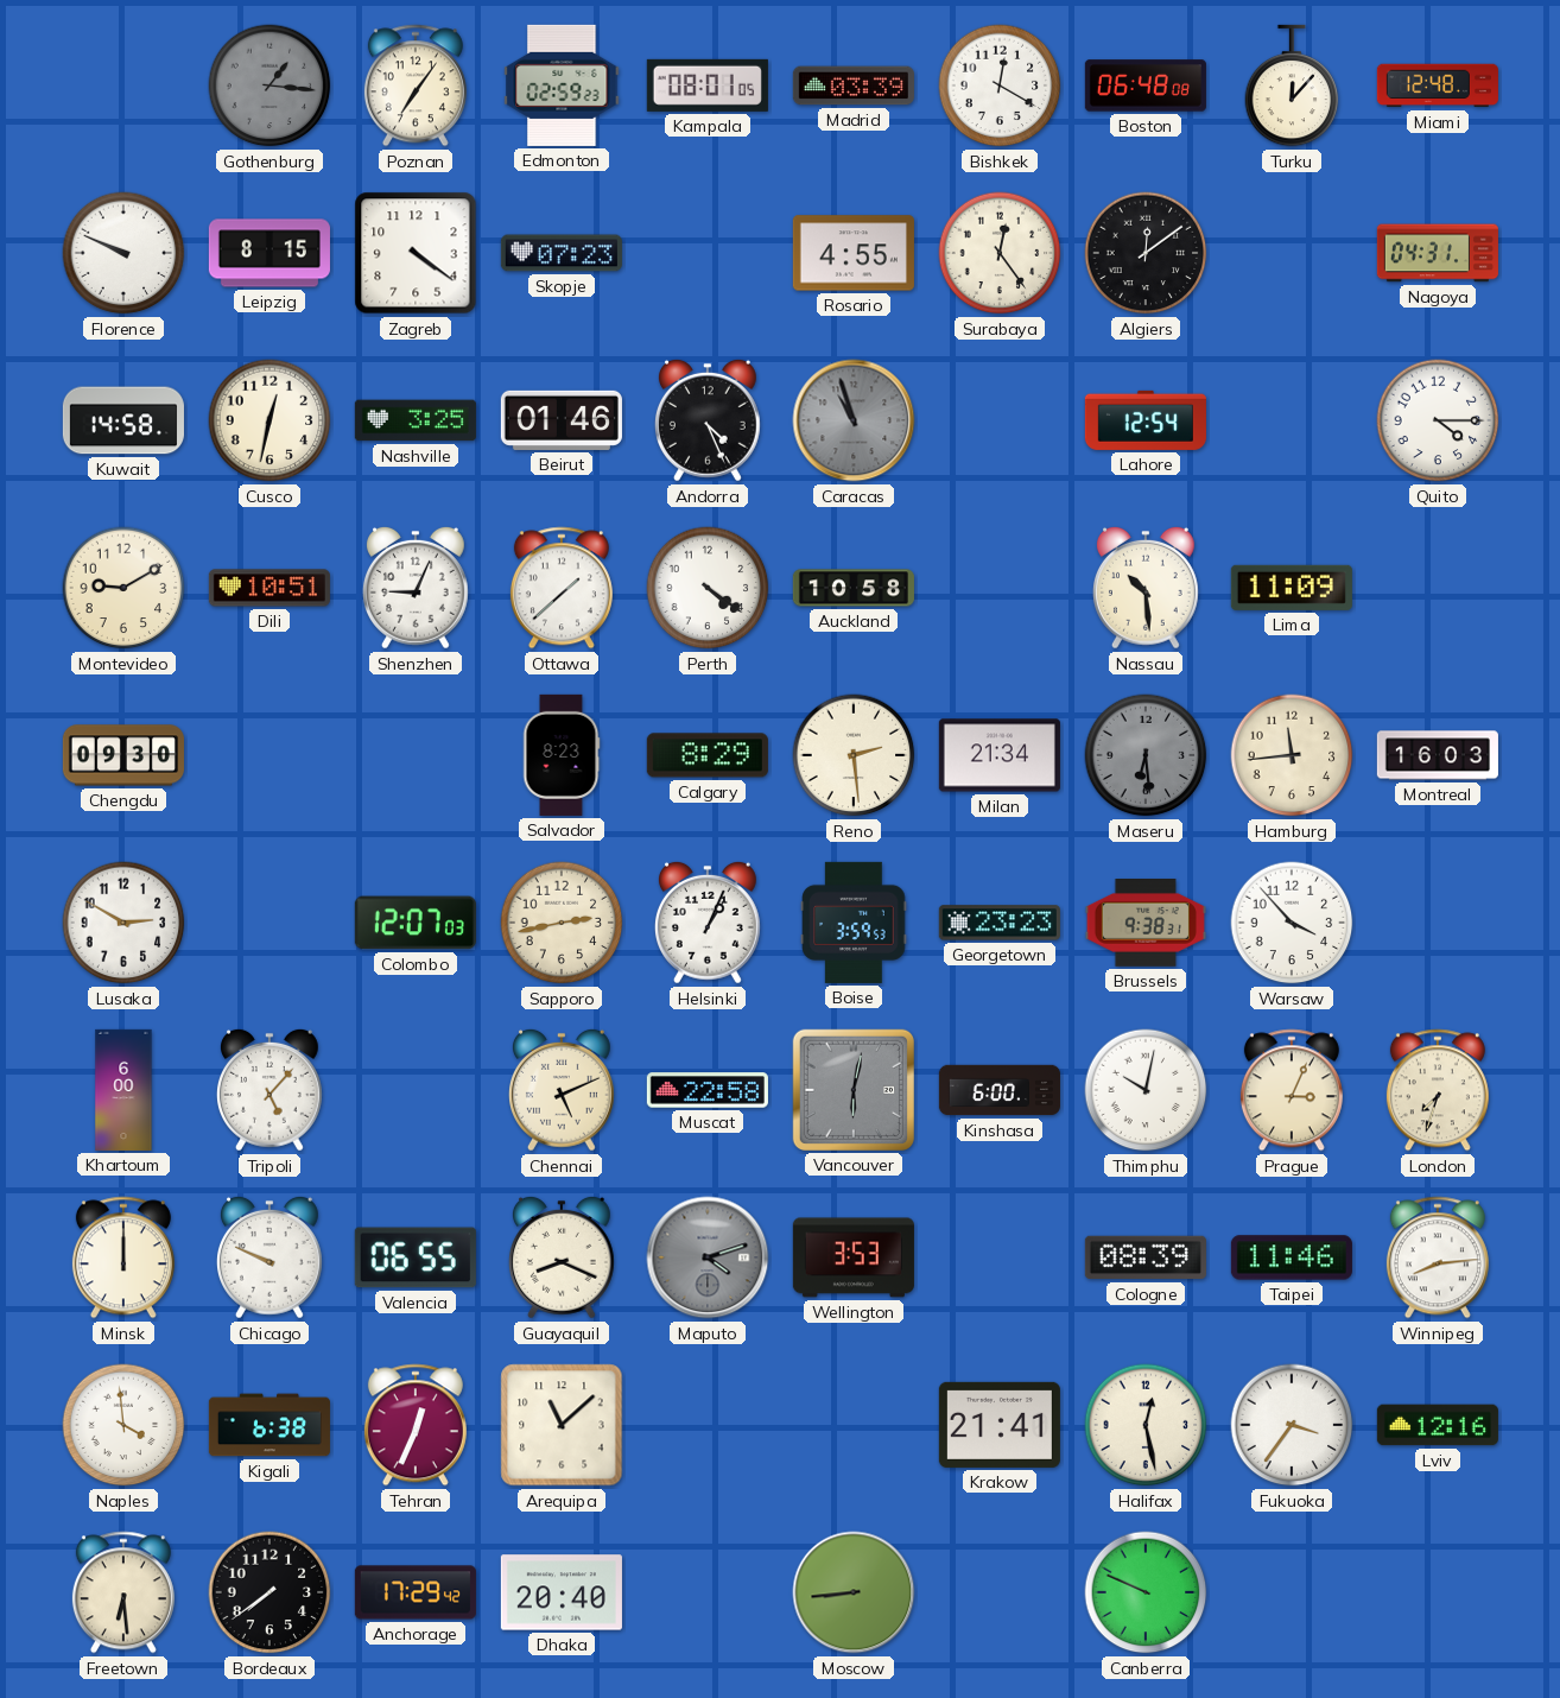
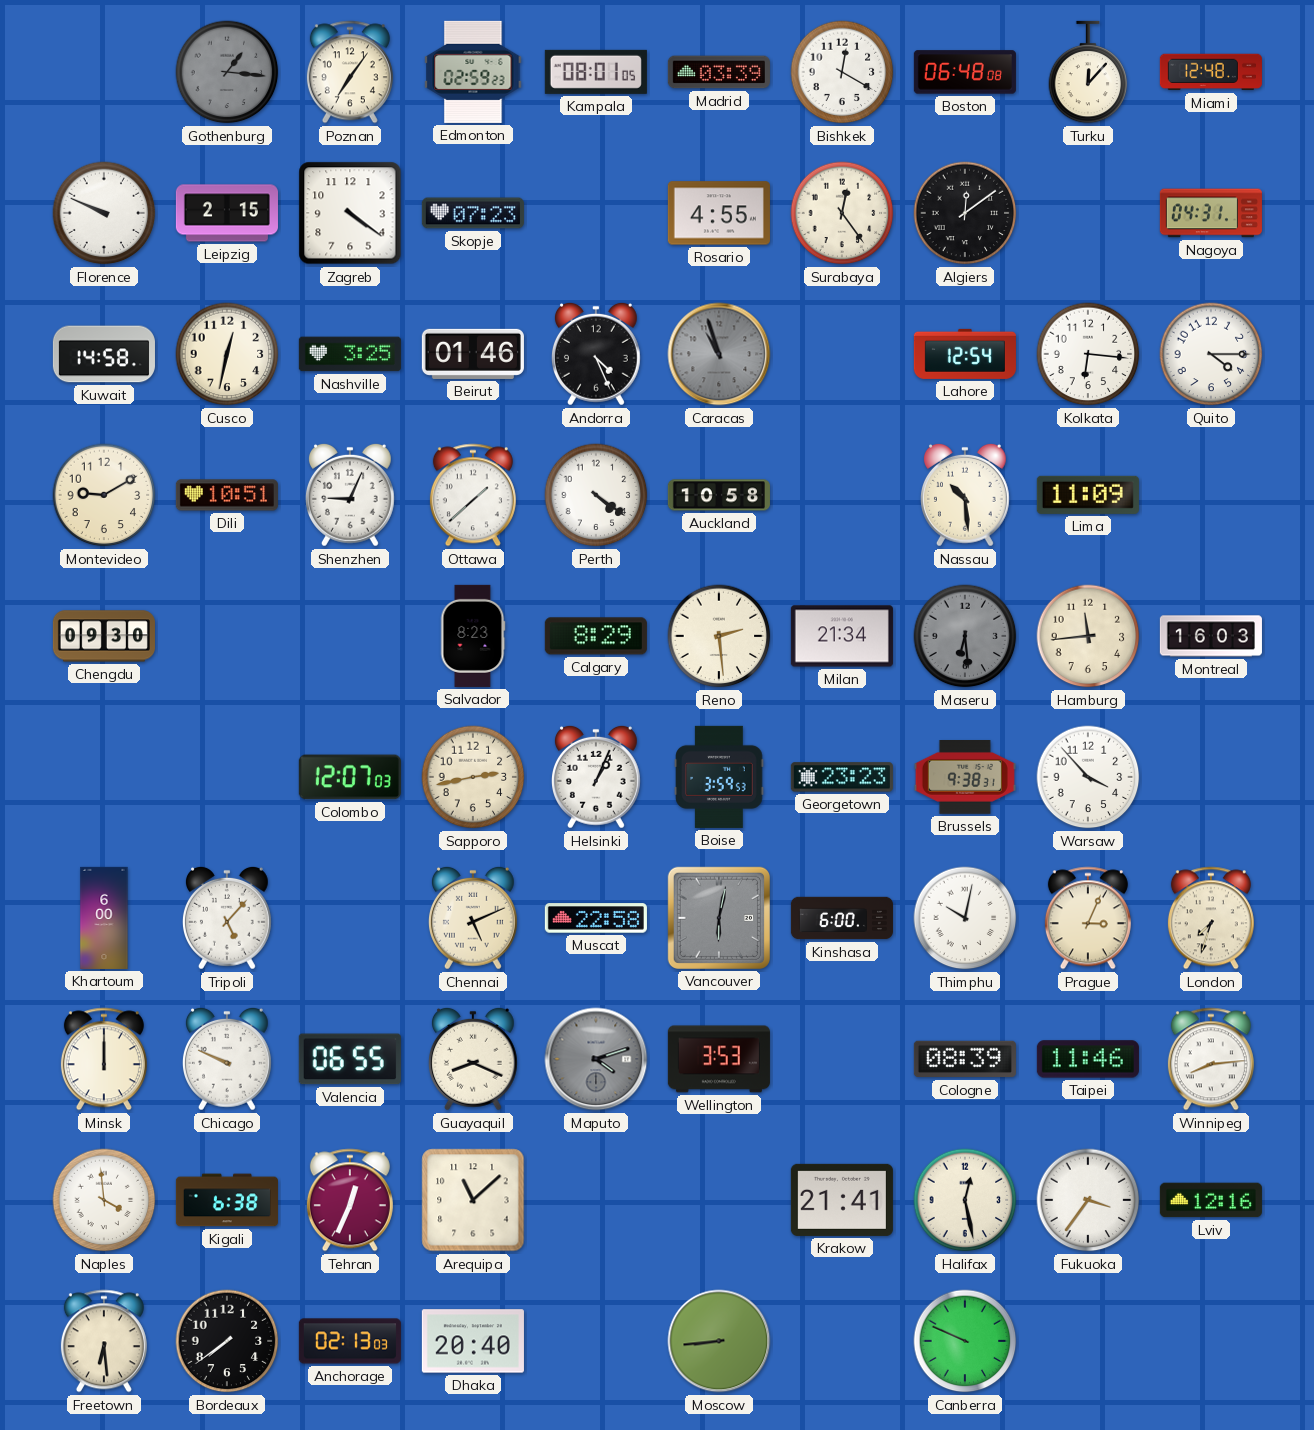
Leipzig: 8:15 -> 2:15
Kolkata: none -> 6:16
Lusaka: 2:50 -> none
Anchorage: 17:29 -> 02:13
